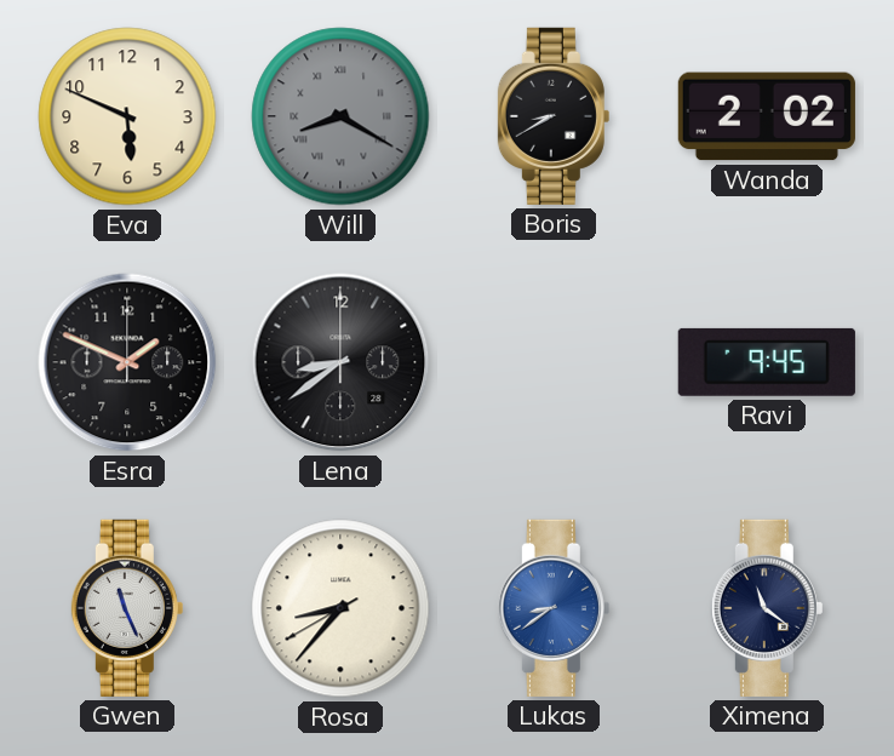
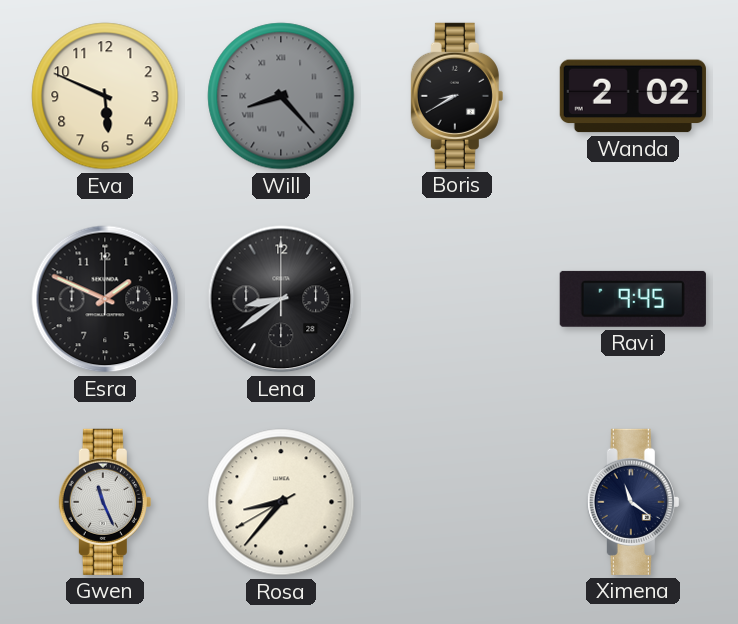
Will: 8:20 -> 8:23
Lukas: 8:39 -> none
